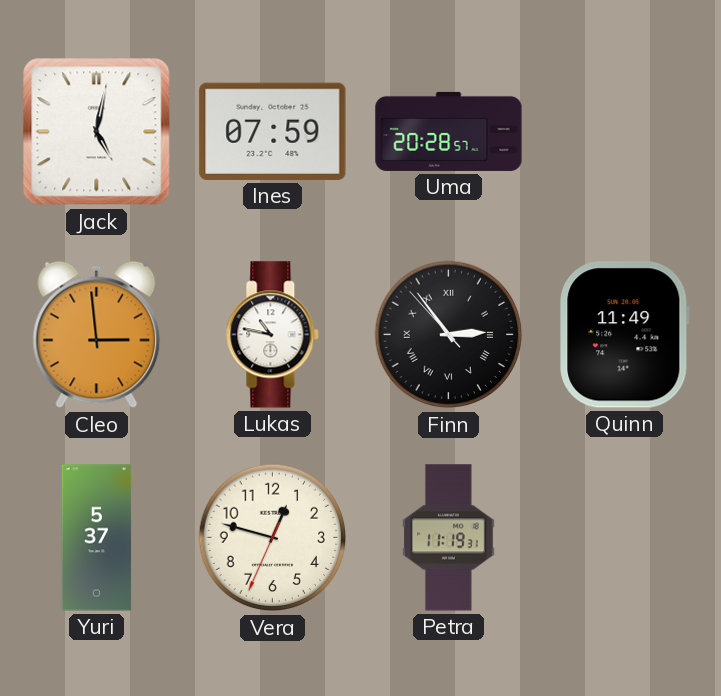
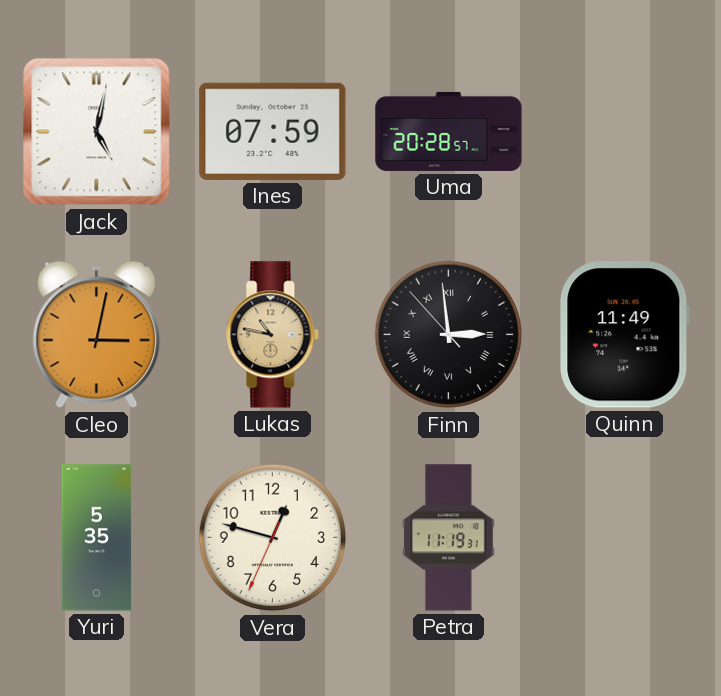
Cleo: 2:59 -> 3:02
Lukas dial: white -> champagne
Finn: 2:53 -> 2:58
Yuri: 5:37 -> 5:35
